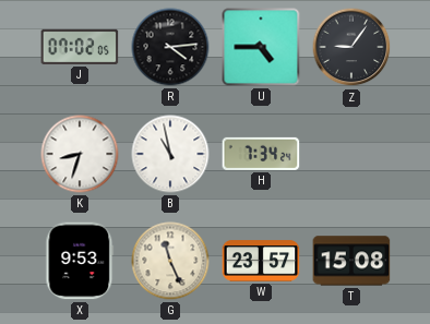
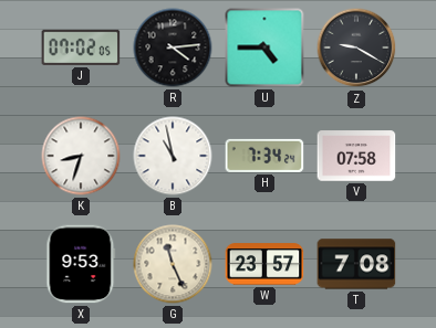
Z: 9:06 -> 9:20
V: none -> 07:58
T: 15:08 -> 7:08
